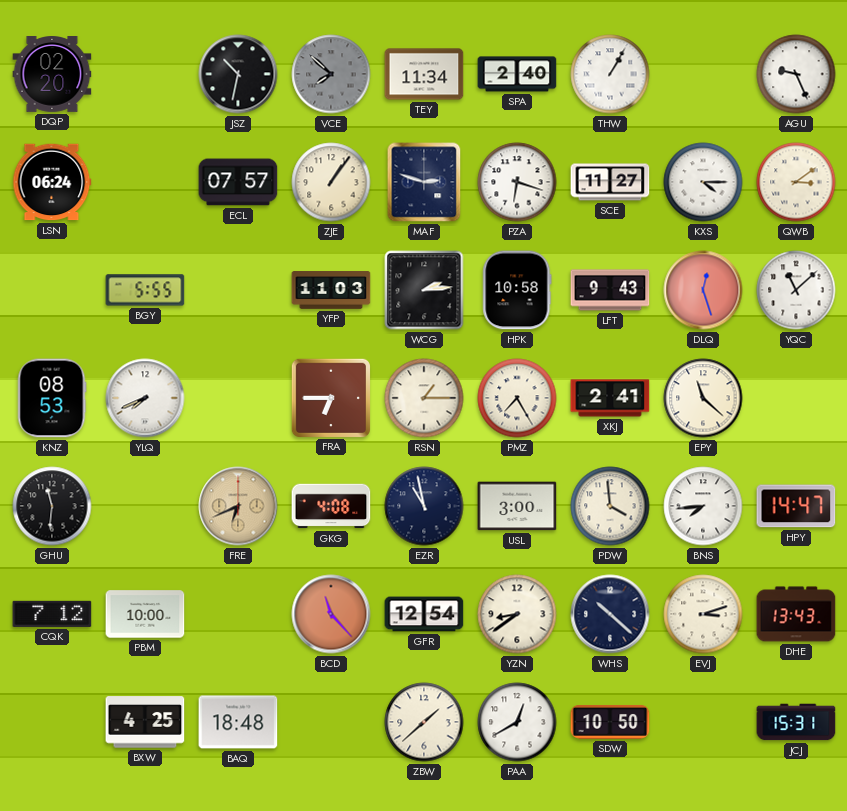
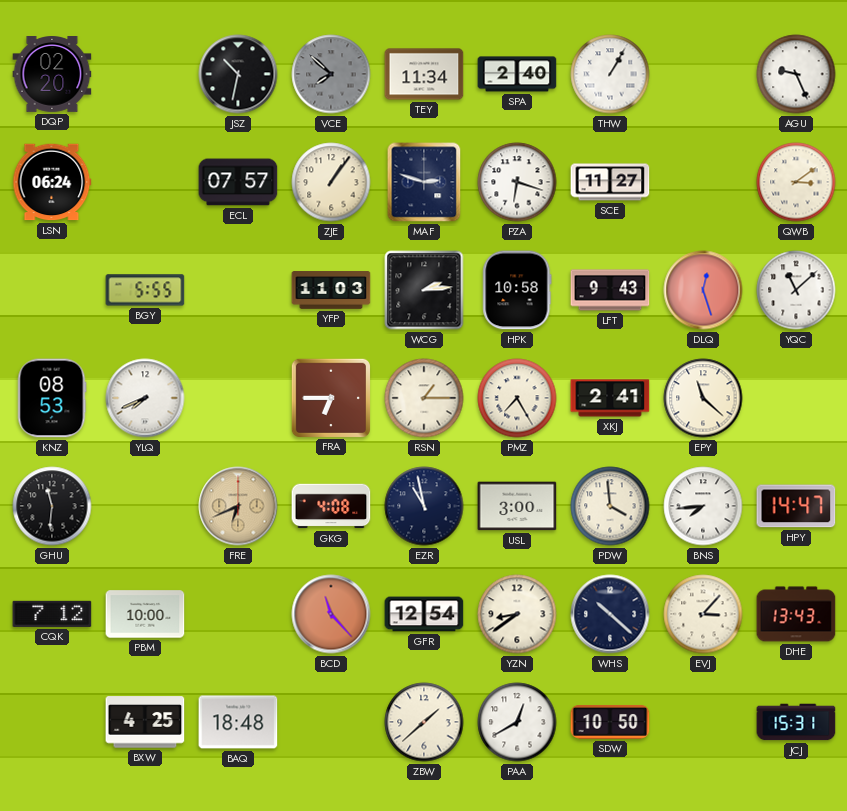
KXS: 4:15 -> none
EVJ: 3:12 -> 3:07
